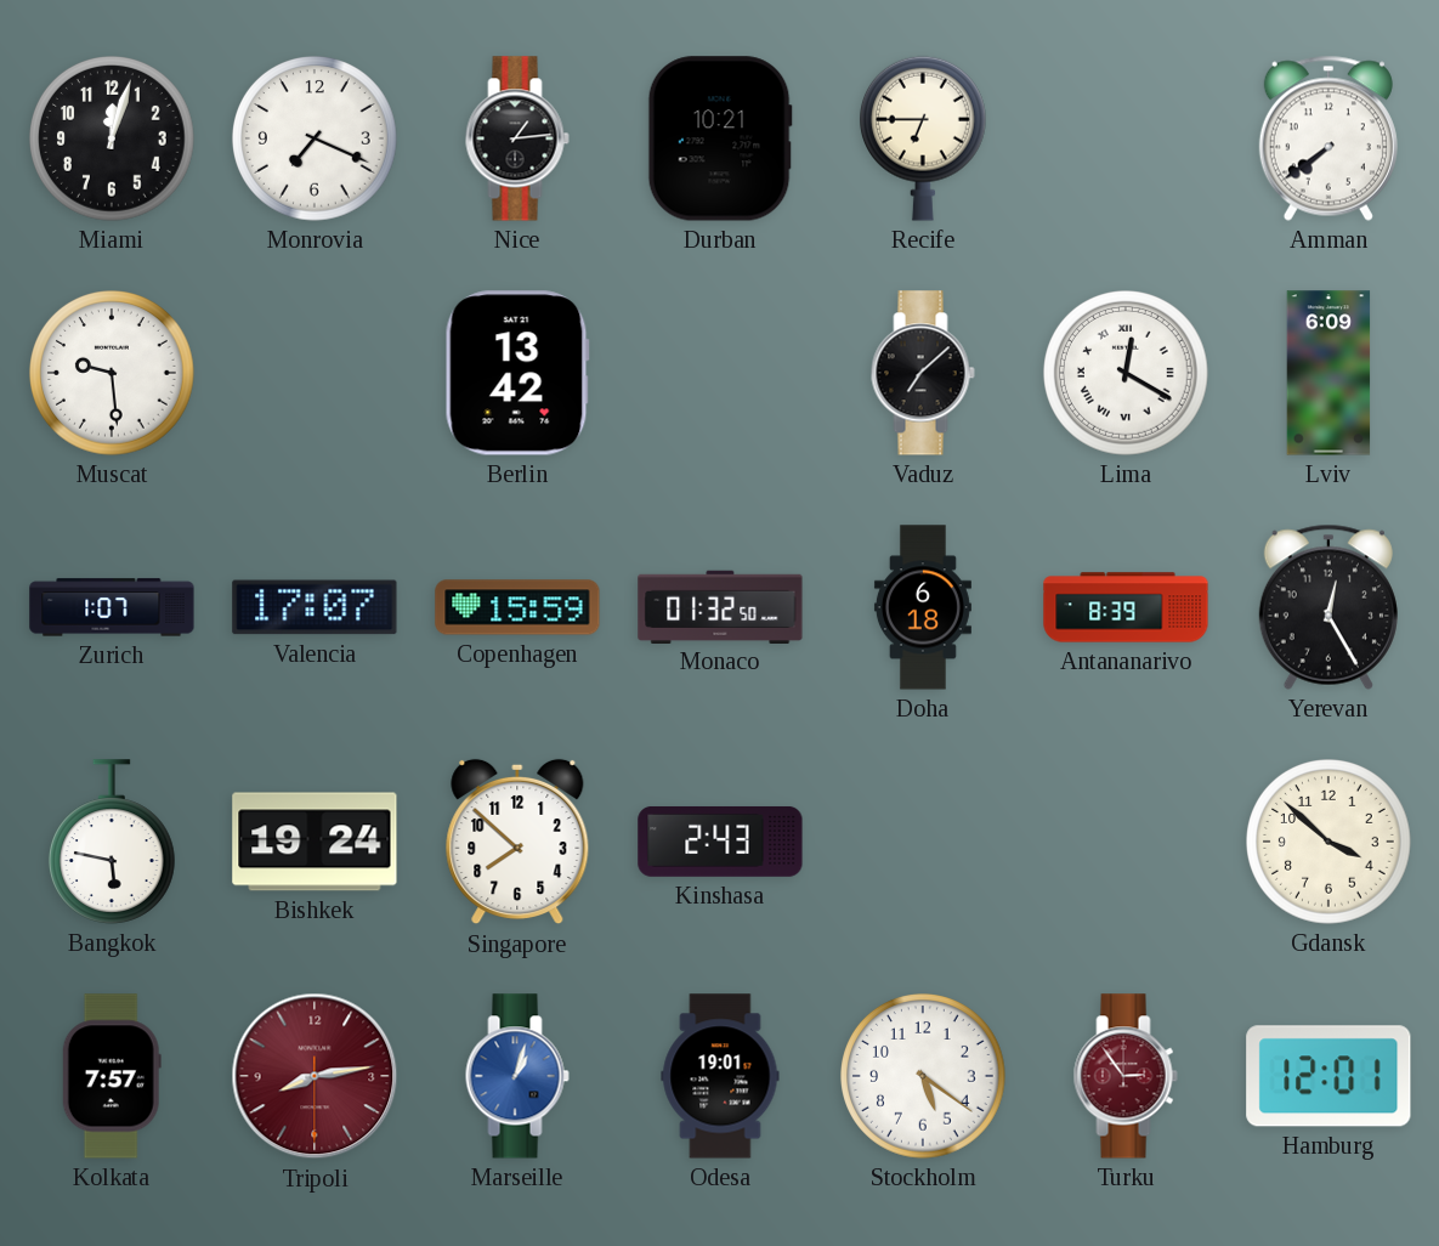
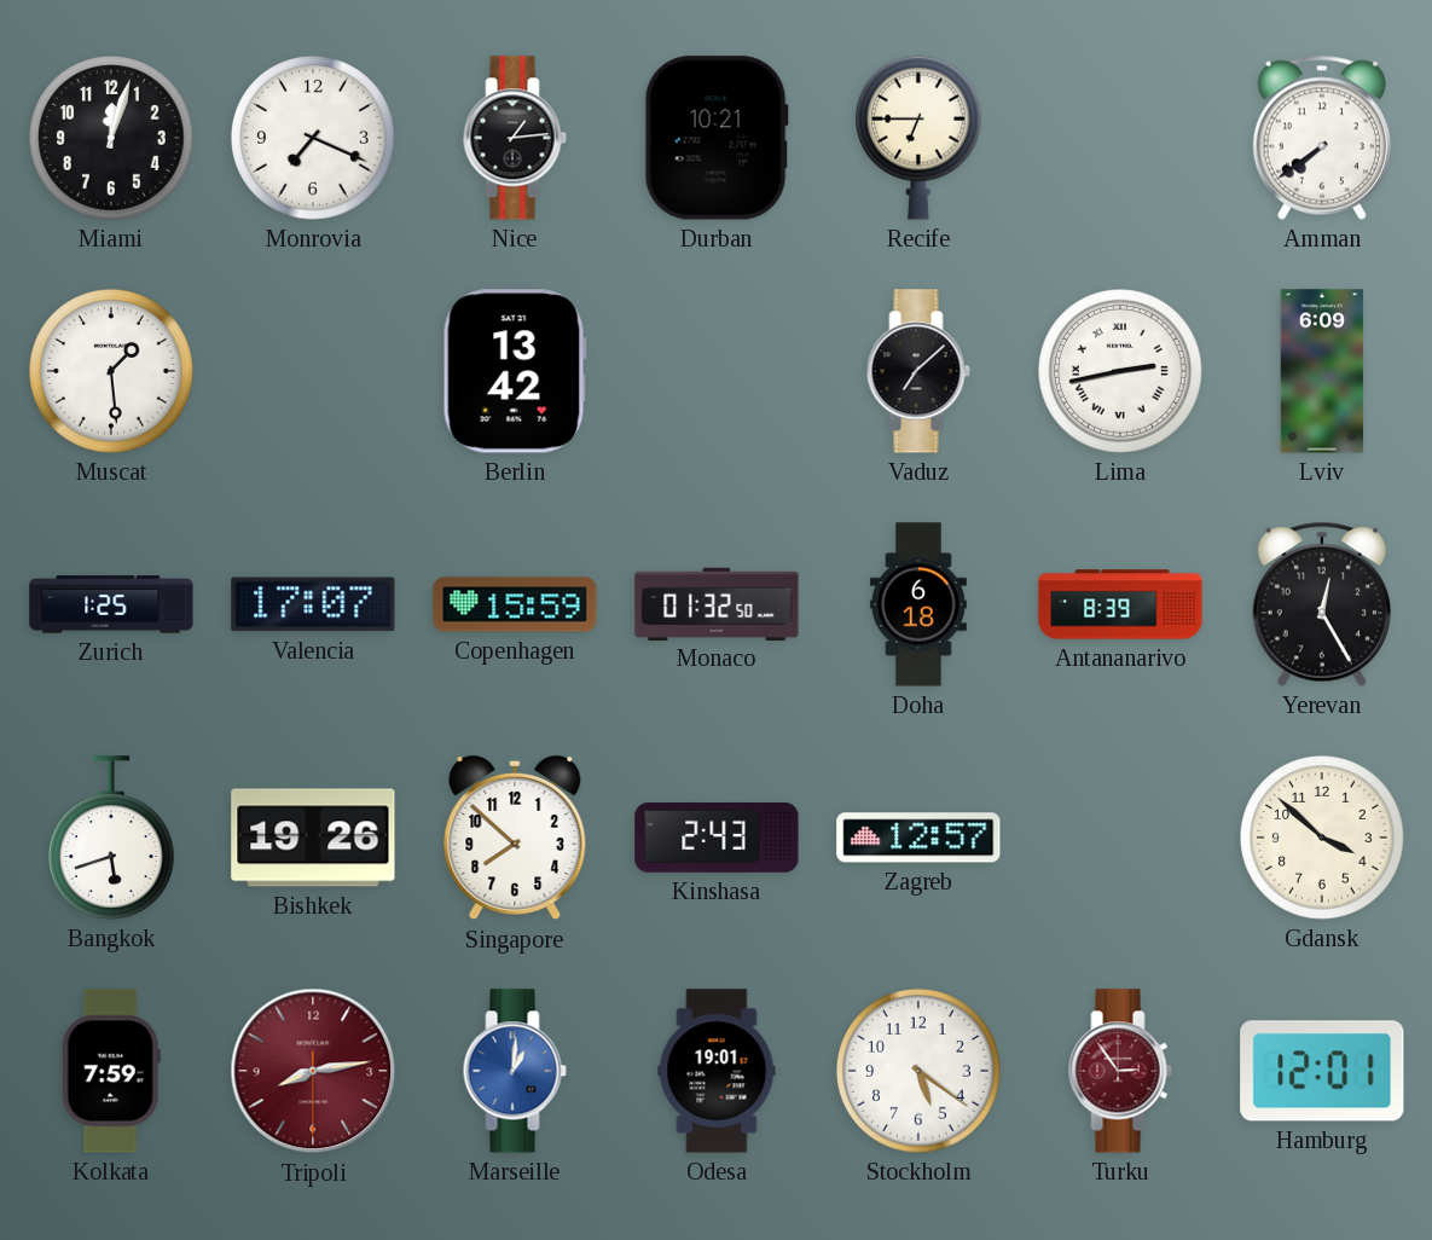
Muscat: 9:29 -> 1:29
Lima: 12:20 -> 2:43
Zurich: 1:07 -> 1:25
Bangkok: 5:47 -> 5:42
Bishkek: 19:24 -> 19:26
Zagreb: none -> 12:57
Kolkata: 7:57 -> 7:59
Marseille: 1:03 -> 1:01
